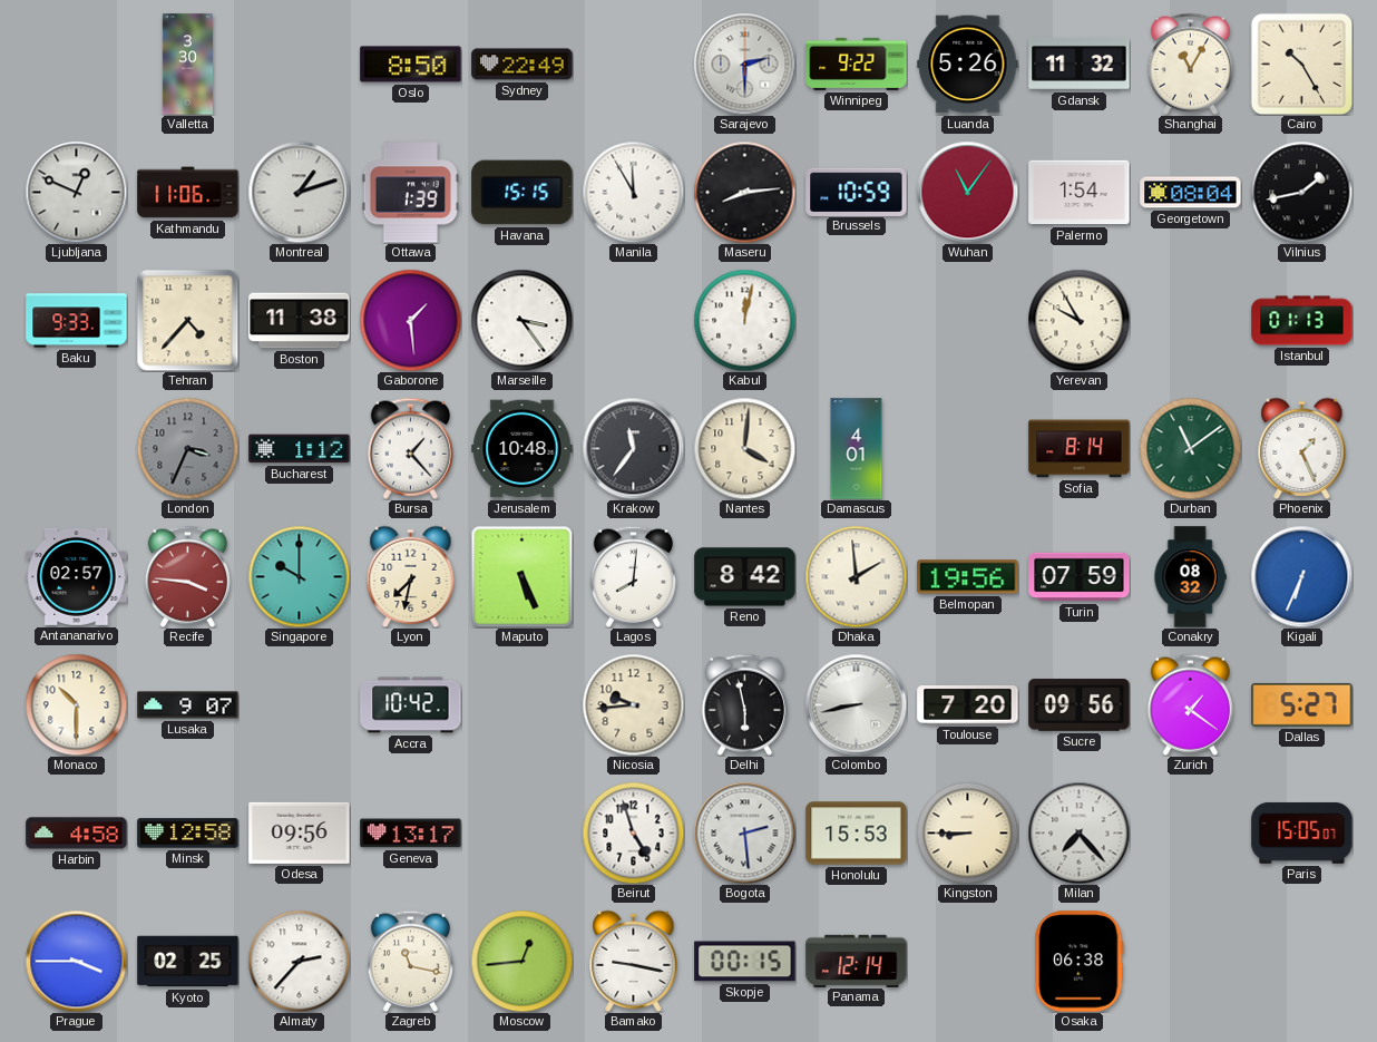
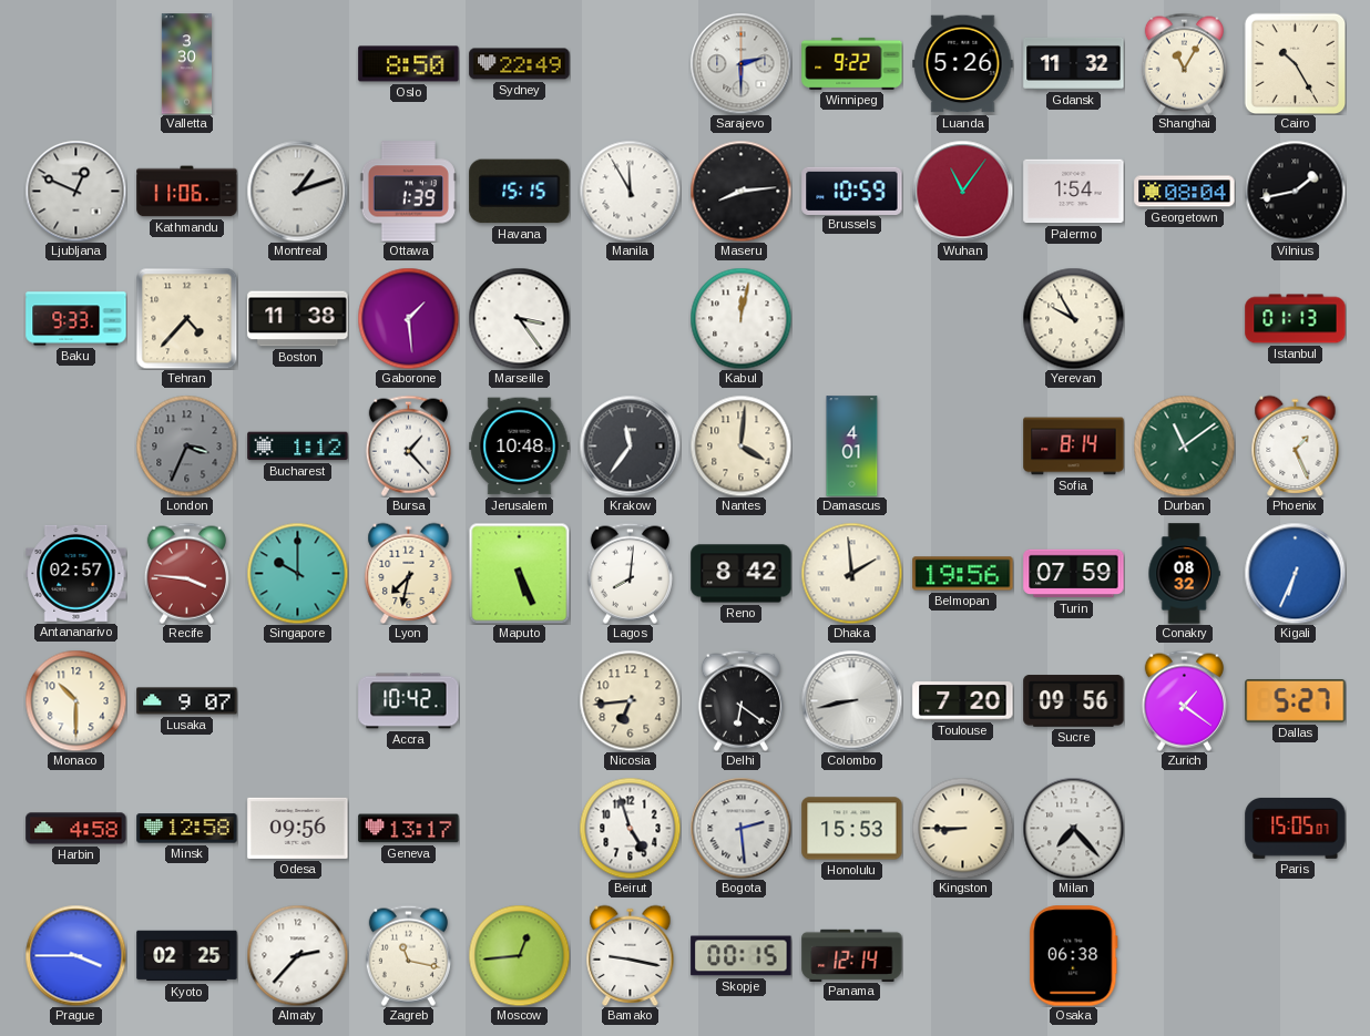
Nicosia: 9:44 -> 6:44
Delhi: 5:58 -> 6:21
